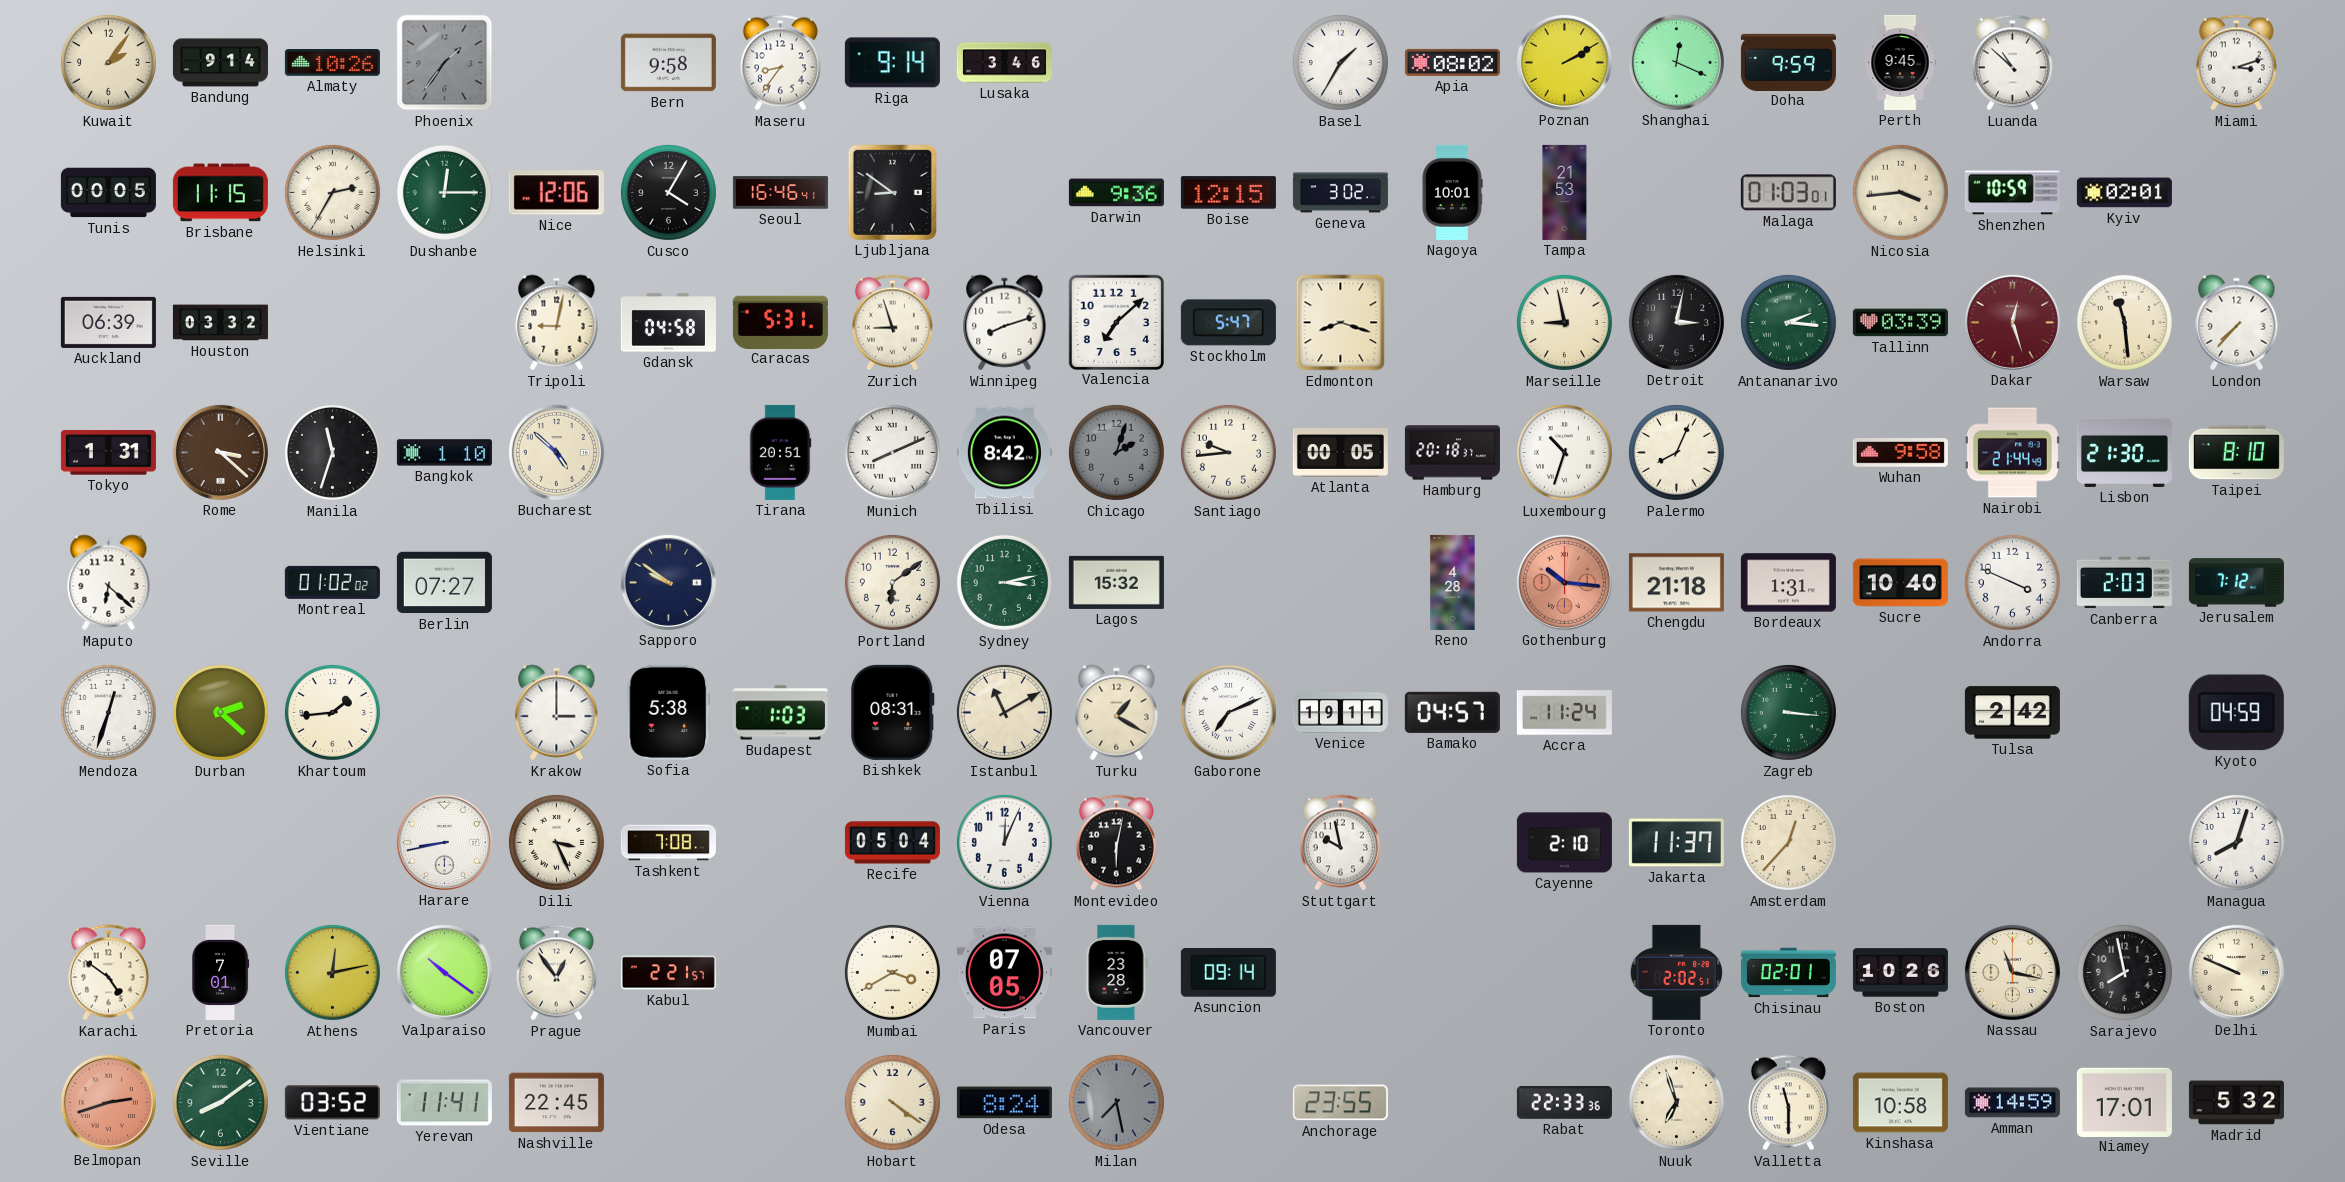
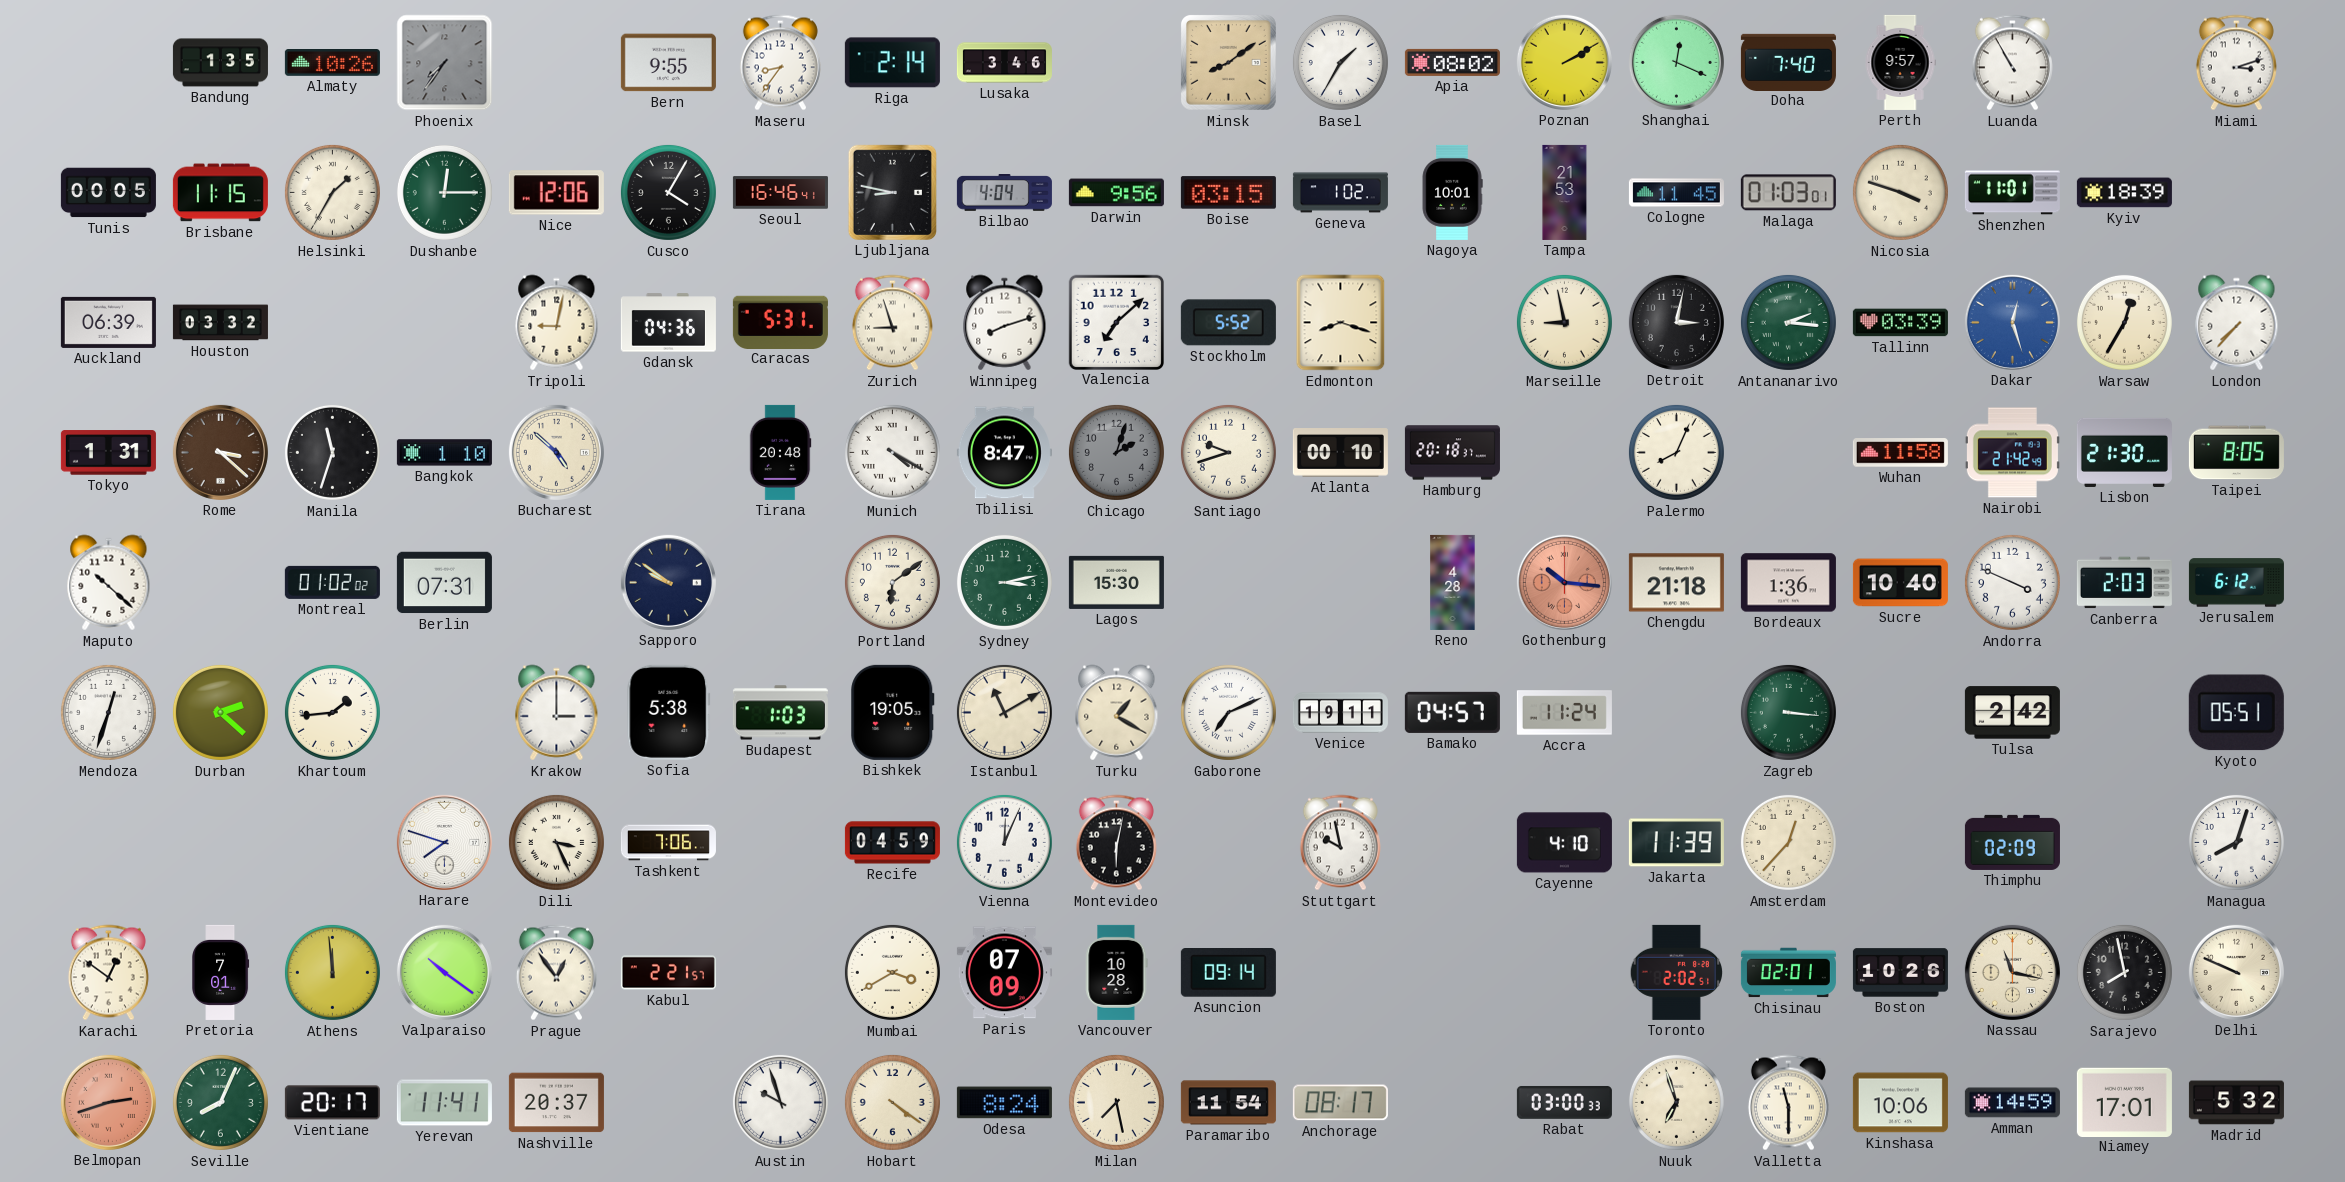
Kuwait: 2:06 -> none
Bandung: 9:14 -> 1:35
Phoenix: 1:36 -> 7:36
Bern: 9:58 -> 9:55
Riga: 9:14 -> 2:14
Minsk: none -> 8:09
Doha: 9:59 -> 7:40
Perth: 9:45 -> 9:57
Luanda: 10:52 -> 10:55
Helsinki: 2:35 -> 1:35
Ljubljana: 8:51 -> 8:47
Bilbao: none -> 4:04
Darwin: 9:36 -> 9:56
Boise: 12:15 -> 03:15
Geneva: 3:02 -> 1:02
Cologne: none -> 11:45
Nicosia: 3:44 -> 3:48
Shenzhen: 10:59 -> 11:01
Kyiv: 02:01 -> 18:39
Gdansk: 04:58 -> 04:36
Stockholm: 5:47 -> 5:52
Dakar dial: burgundy -> blue
Warsaw: 11:29 -> 12:35
Tirana: 20:51 -> 20:48
Munich: 8:11 -> 4:20
Tbilisi: 8:42 -> 8:47
Santiago: 9:44 -> 9:42
Atlanta: 00:05 -> 00:10
Luxembourg: 10:33 -> none
Wuhan: 9:58 -> 11:58
Nairobi: 21:44 -> 21:42
Taipei: 8:10 -> 8:05
Maputo: 6:22 -> 10:22
Berlin: 07:27 -> 07:31
Lagos: 15:32 -> 15:30
Bordeaux: 1:31 -> 1:36
Jerusalem: 7:12 -> 6:12
Bishkek: 08:31 -> 19:05
Kyoto: 04:59 -> 05:51
Harare: 8:43 -> 7:48
Tashkent: 7:08 -> 7:06
Recife: 05:04 -> 04:59
Cayenne: 2:10 -> 4:10
Jakarta: 11:37 -> 11:39
Thimphu: none -> 02:09
Karachi: 4:51 -> 12:51
Athens: 12:13 -> 11:59
Paris: 07:05 -> 07:09
Vancouver: 23:28 -> 10:28
Seville: 8:09 -> 8:04
Vientiane: 03:52 -> 20:17
Nashville: 22:45 -> 20:37
Austin: none -> 9:57
Milan dial: grey -> cream
Paramaribo: none -> 11:54
Anchorage: 23:55 -> 08:17
Rabat: 22:33 -> 03:00
Kinshasa: 10:58 -> 10:06
